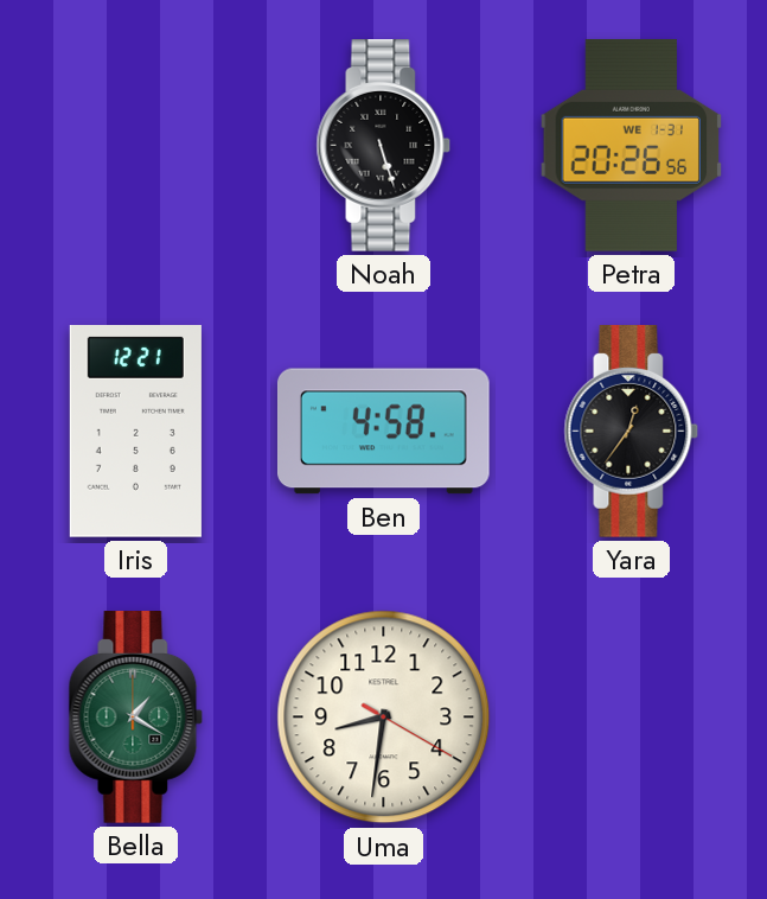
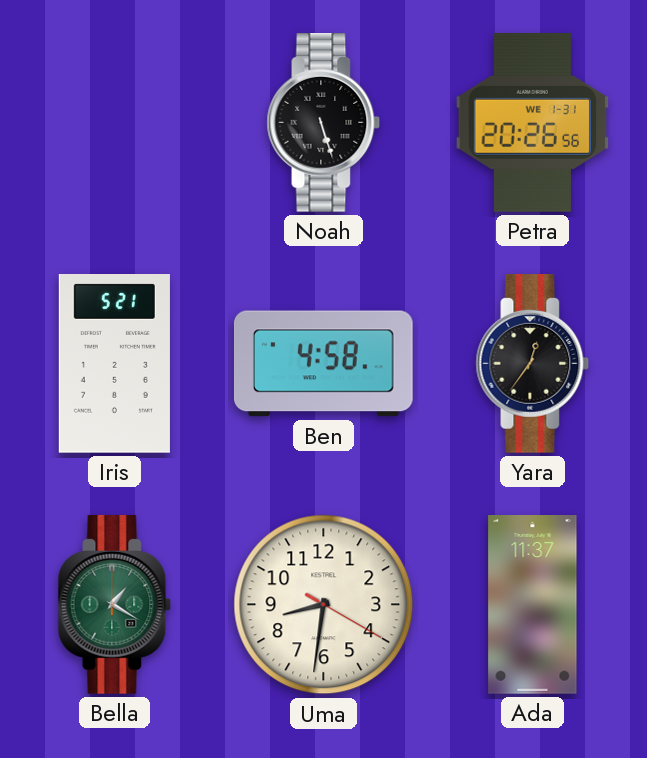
Iris: 12:21 -> 5:21
Ada: none -> 11:37
